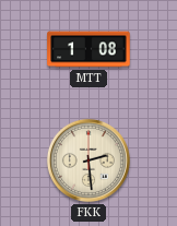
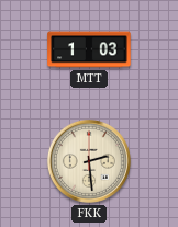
MTT: 1:08 -> 1:03
